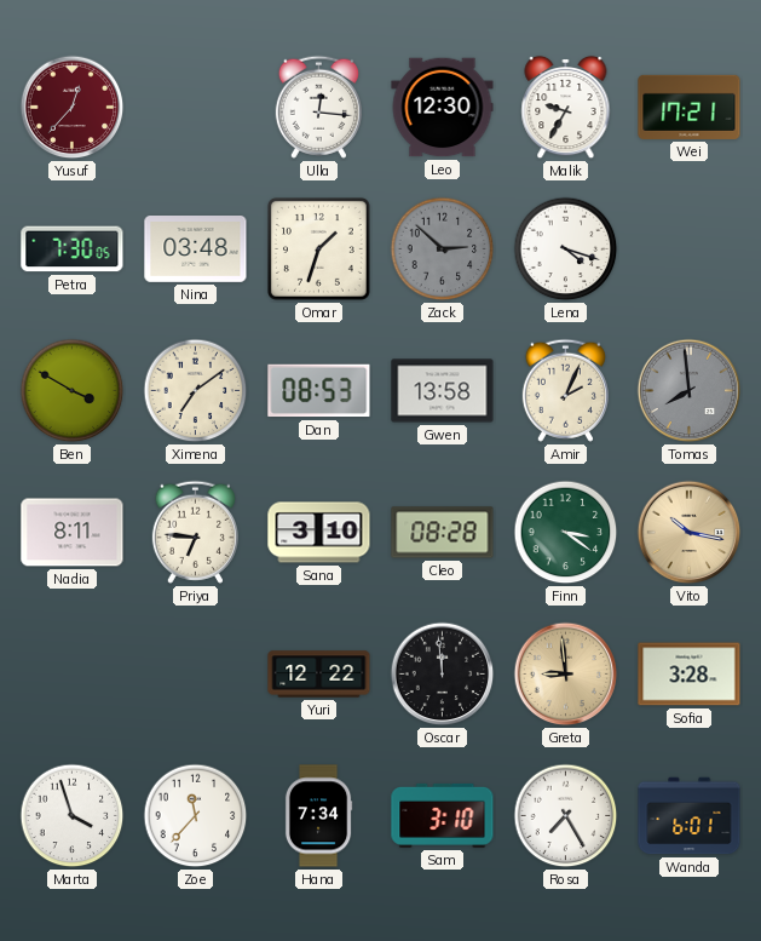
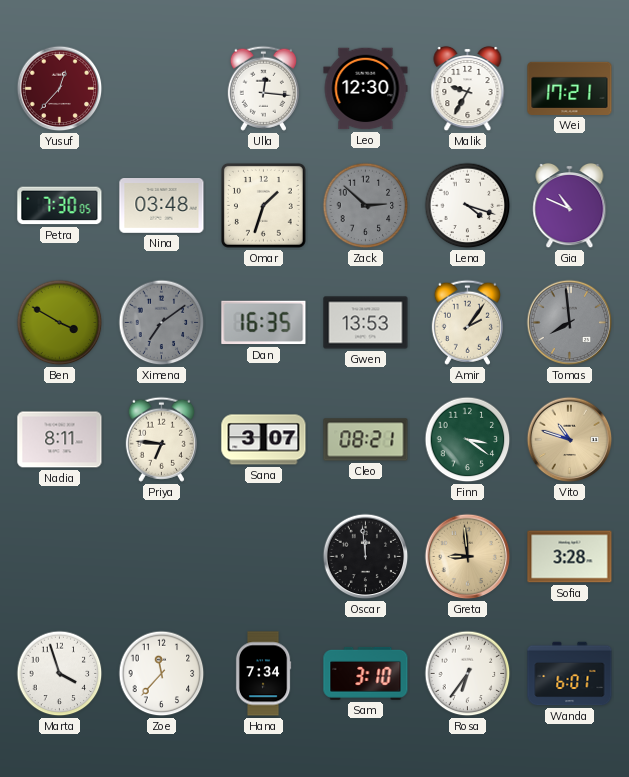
Gia: none -> 10:49
Ximena dial: cream -> grey
Dan: 08:53 -> 16:35
Gwen: 13:58 -> 13:53
Amir: 2:04 -> 2:06
Sana: 3:10 -> 3:07
Cleo: 08:28 -> 08:21
Vito: 10:17 -> 10:48
Yuri: 12:22 -> none
Rosa: 7:25 -> 6:36
